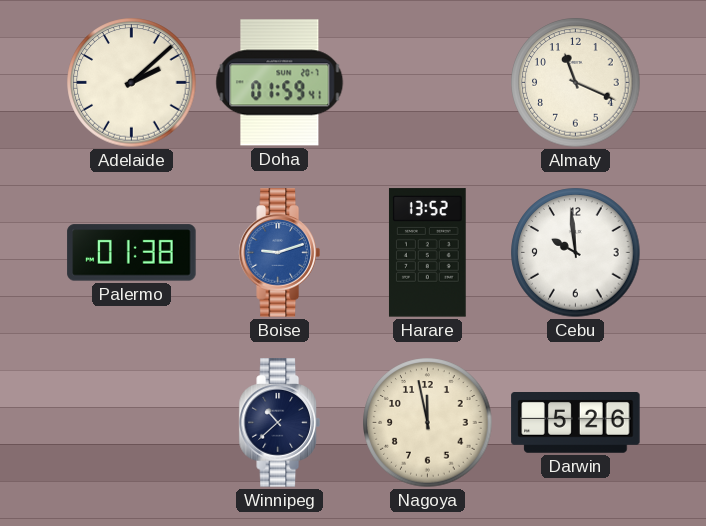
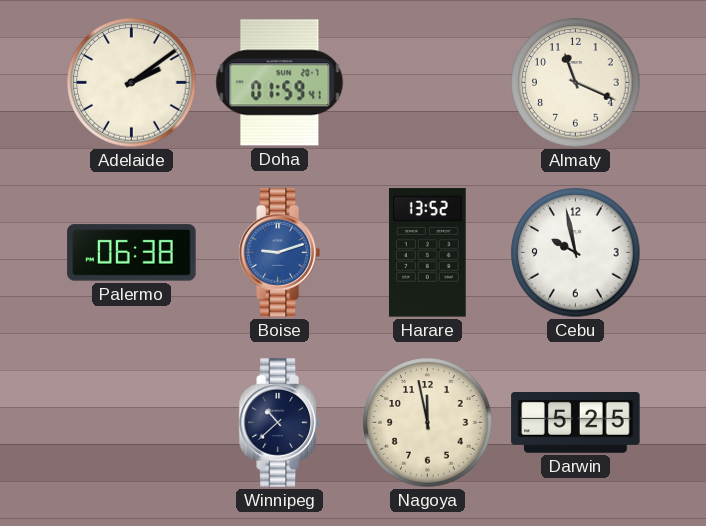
Adelaide: 2:08 -> 2:09
Palermo: 01:38 -> 06:38
Cebu: 9:59 -> 9:58
Darwin: 5:26 -> 5:25
